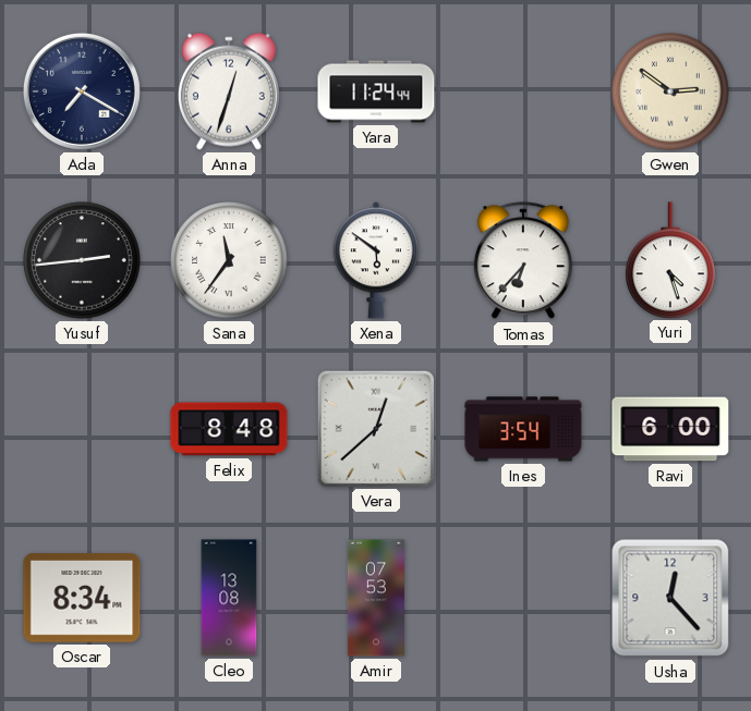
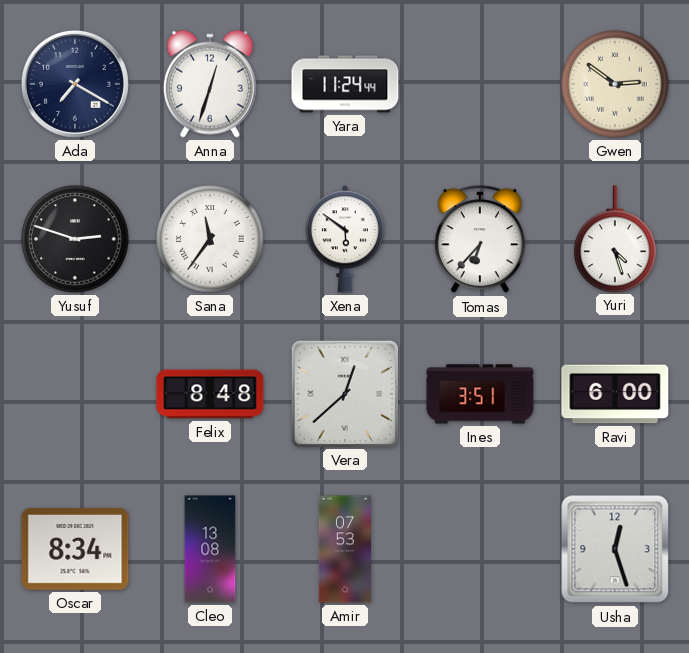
Yusuf: 2:44 -> 2:48
Ines: 3:54 -> 3:51
Usha: 12:23 -> 12:27
